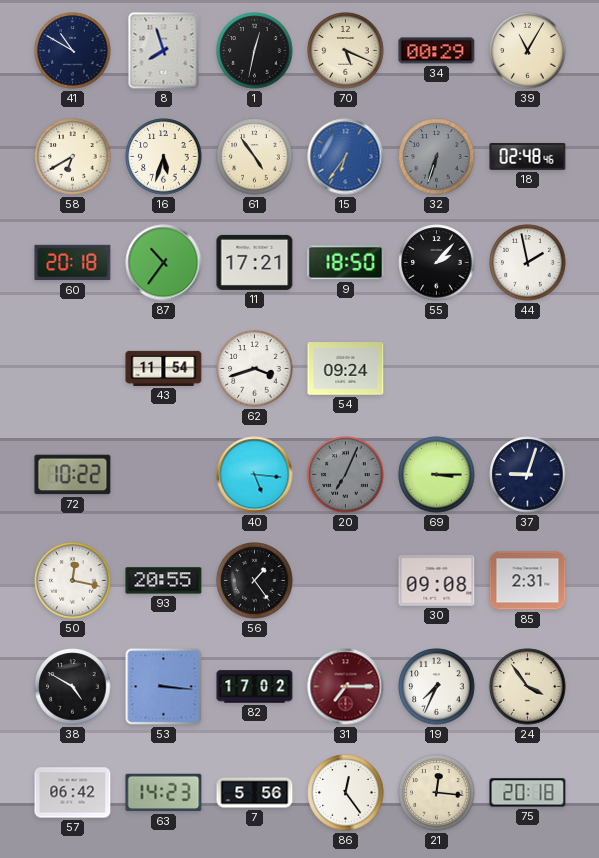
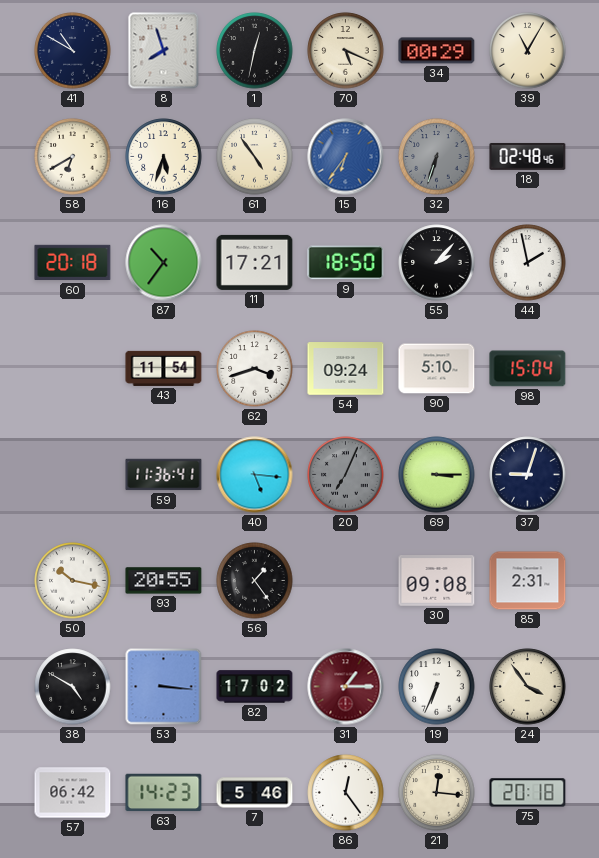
90: none -> 5:10
98: none -> 15:04
72: 10:22 -> none
59: none -> 11:36
50: 12:17 -> 10:17
31: 7:15 -> 1:15
19: 7:34 -> 6:34
7: 5:56 -> 5:46
